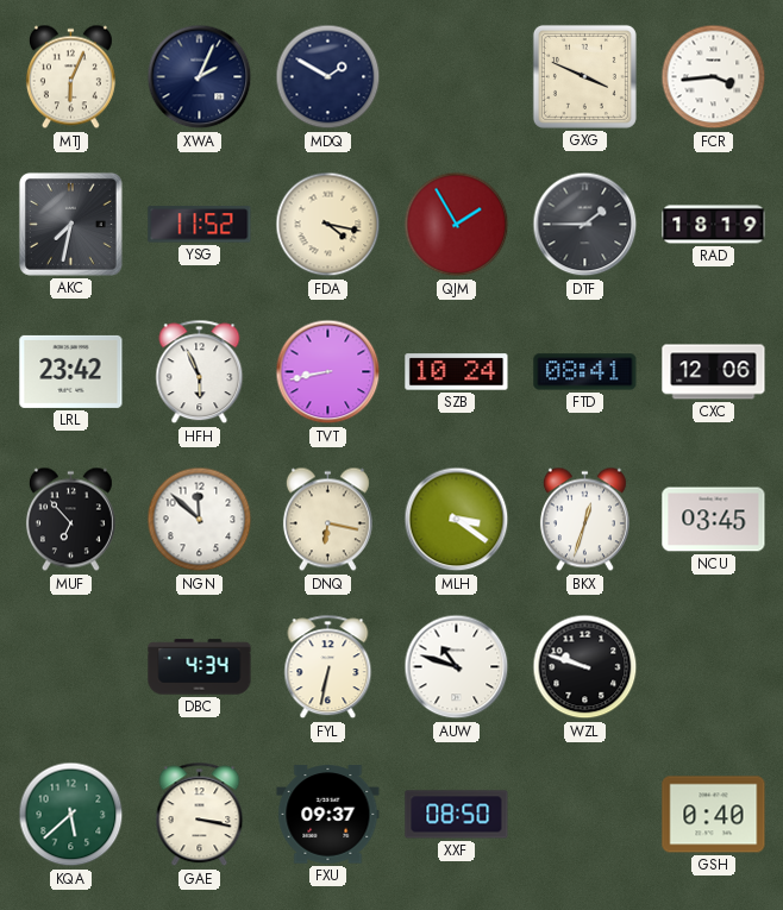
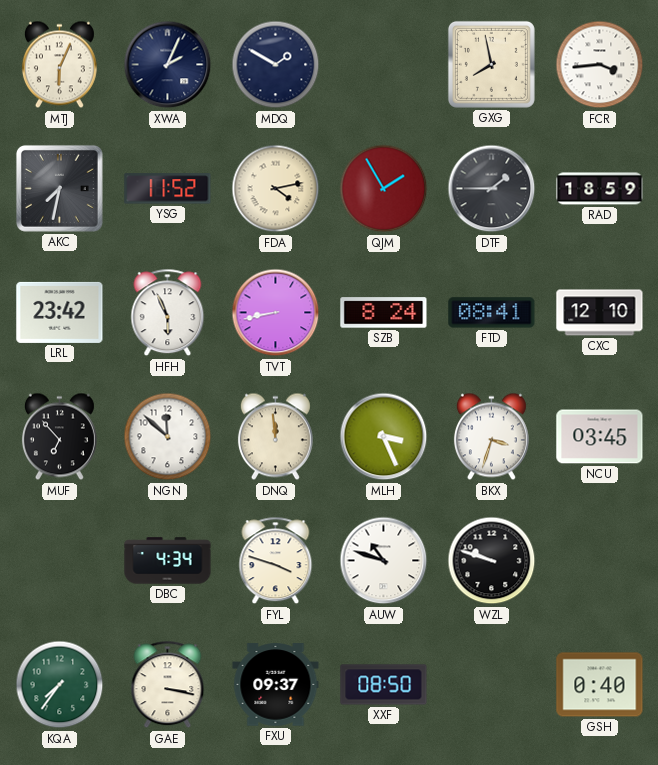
GXG: 3:49 -> 7:58
FDA: 4:17 -> 4:13
RAD: 18:19 -> 18:59
SZB: 10:24 -> 8:24
CXC: 12:06 -> 12:10
DNQ: 6:17 -> 11:59
MLH: 3:21 -> 3:26
BKX: 12:33 -> 3:33
FYL: 6:32 -> 3:48
KQA: 5:38 -> 7:36
